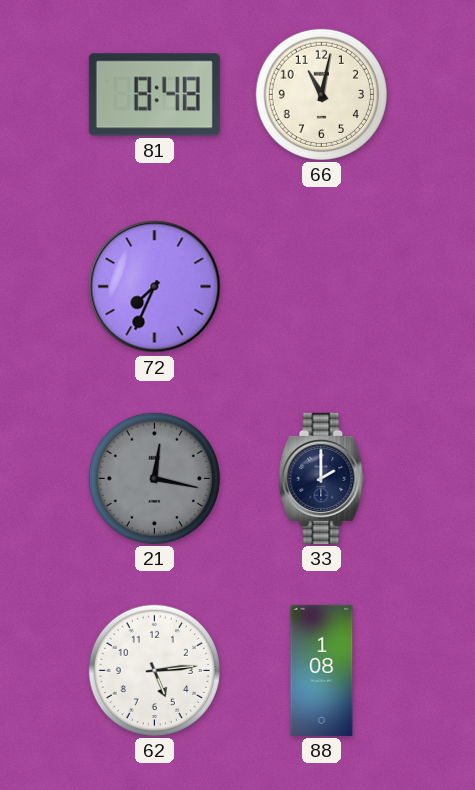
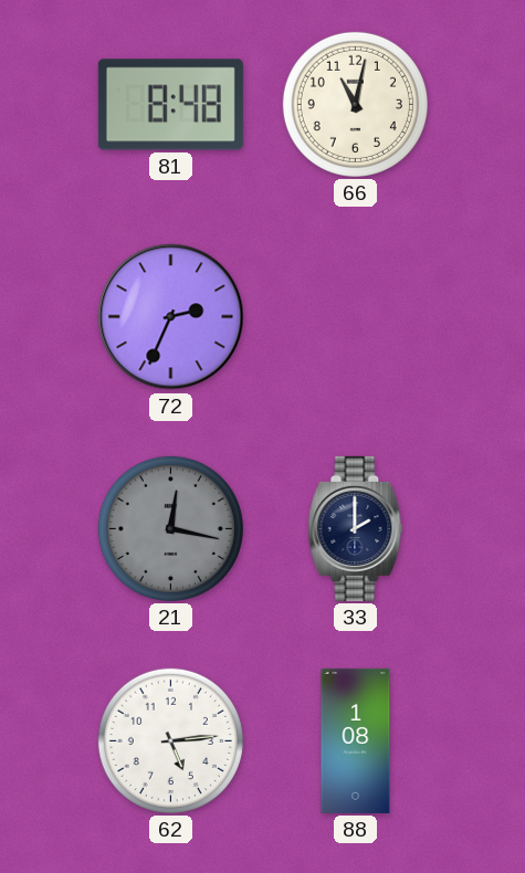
72: 7:34 -> 2:34
